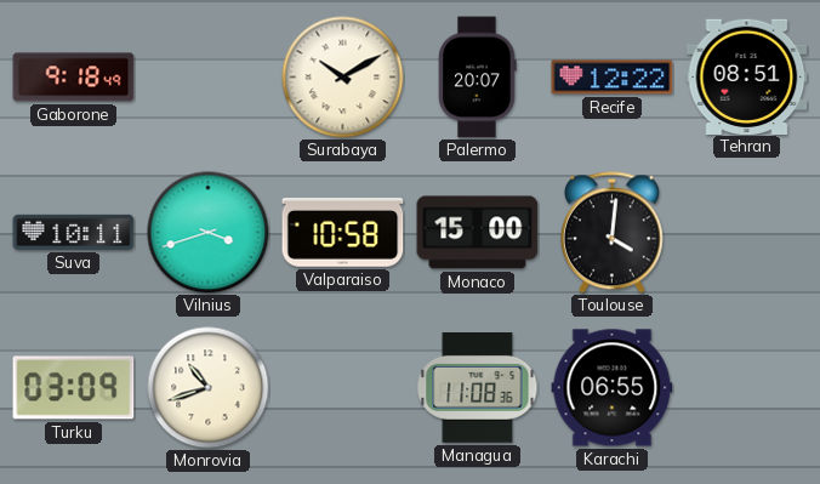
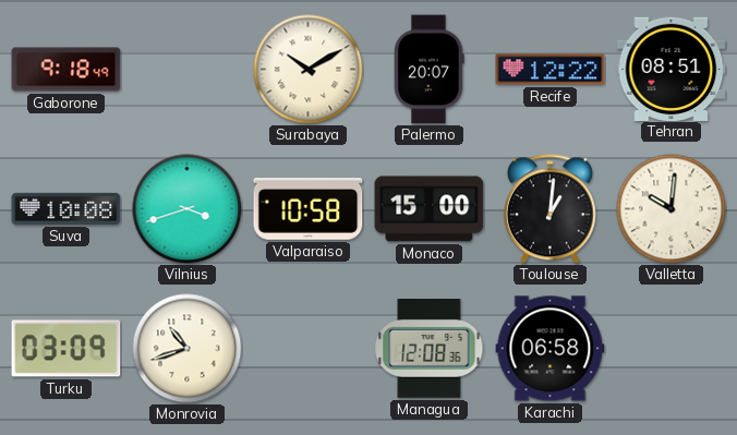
Suva: 10:11 -> 10:08
Toulouse: 4:01 -> 1:01
Valletta: none -> 10:01
Managua: 11:08 -> 12:08
Karachi: 06:55 -> 06:58
